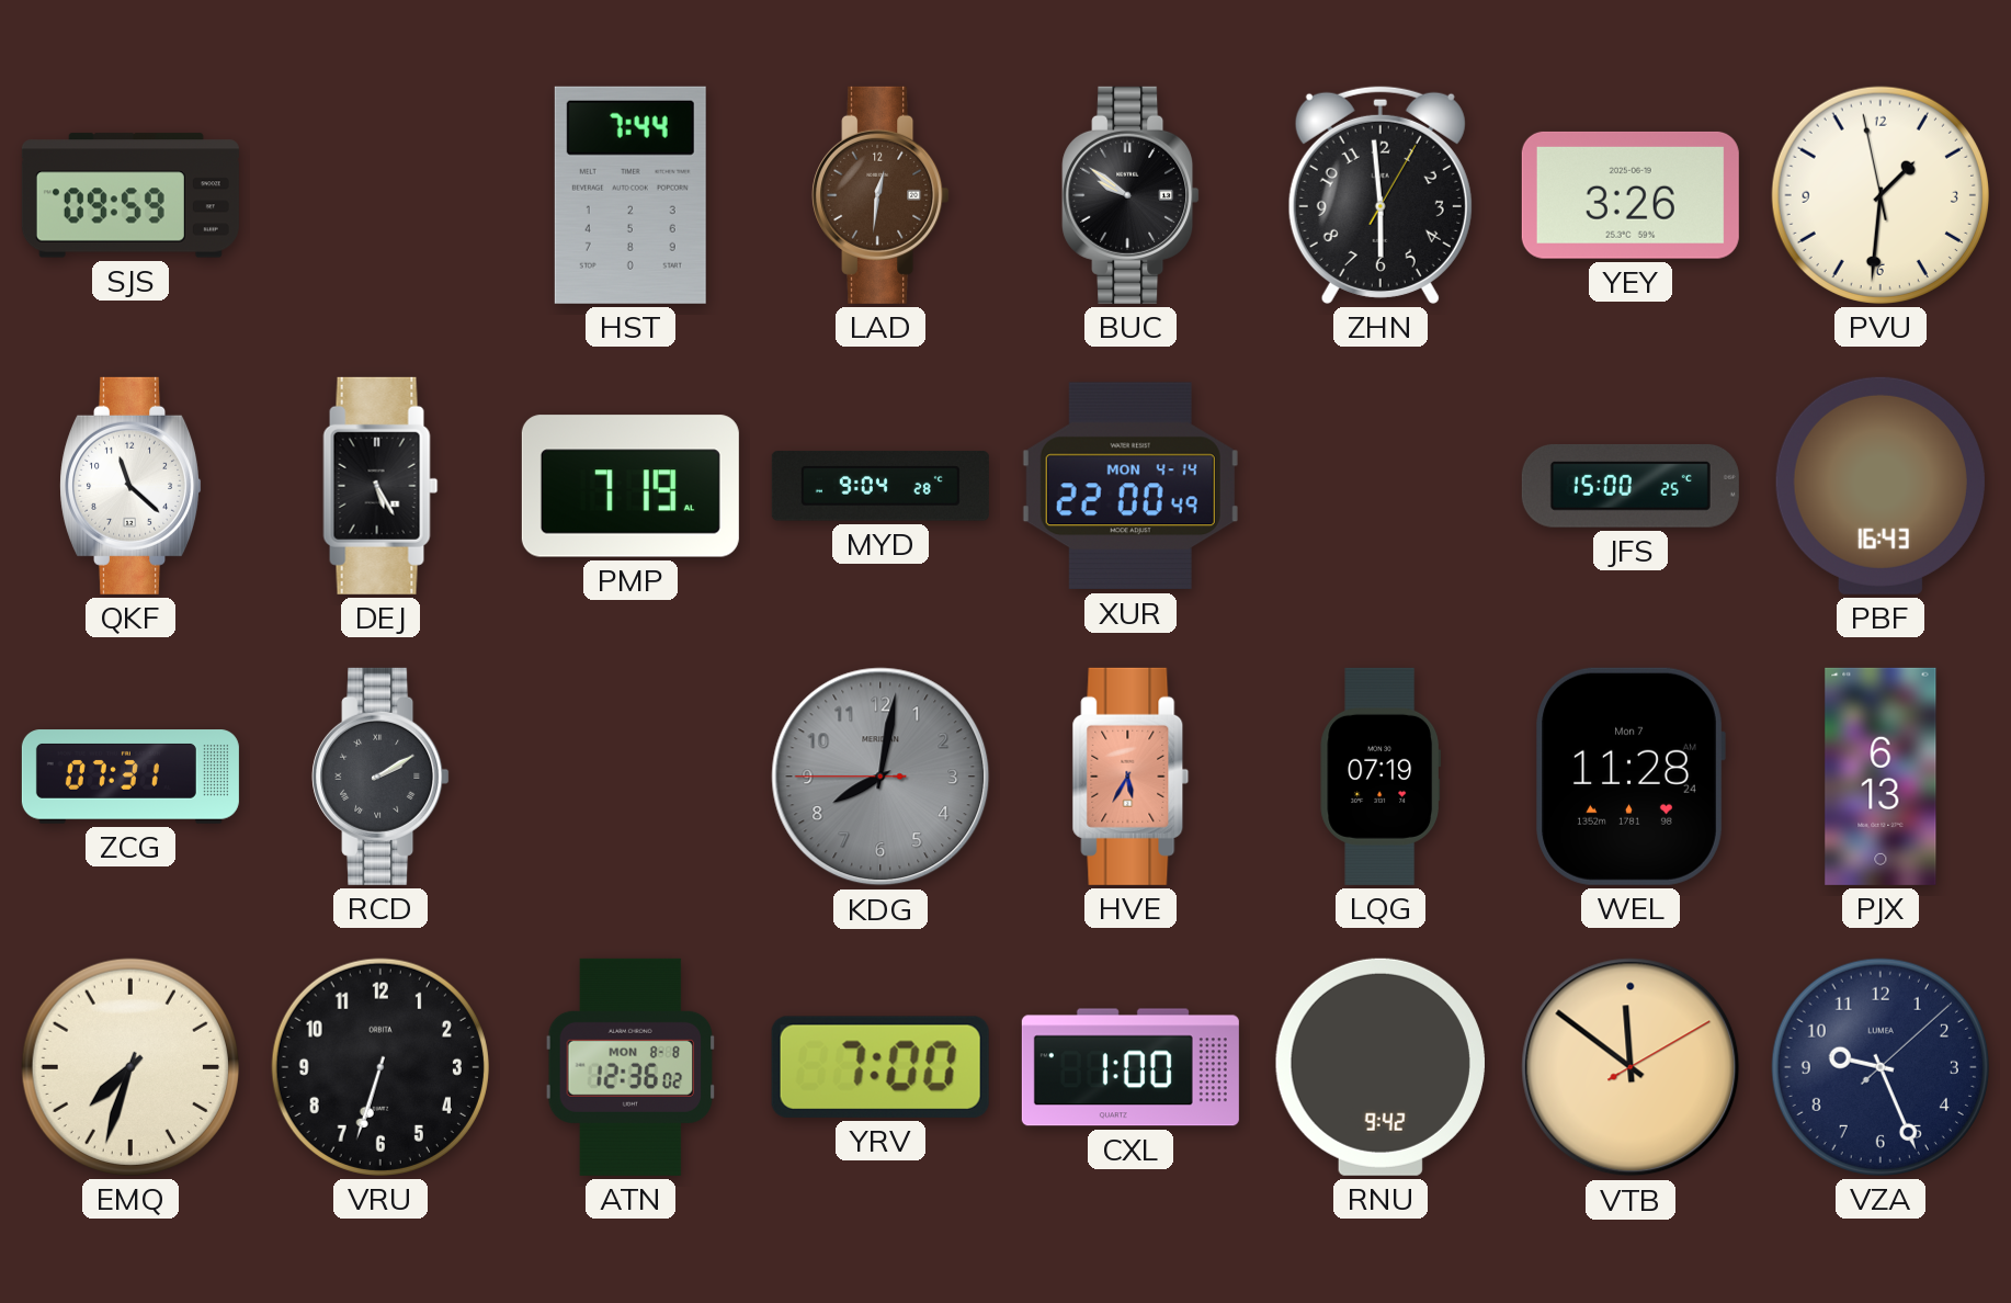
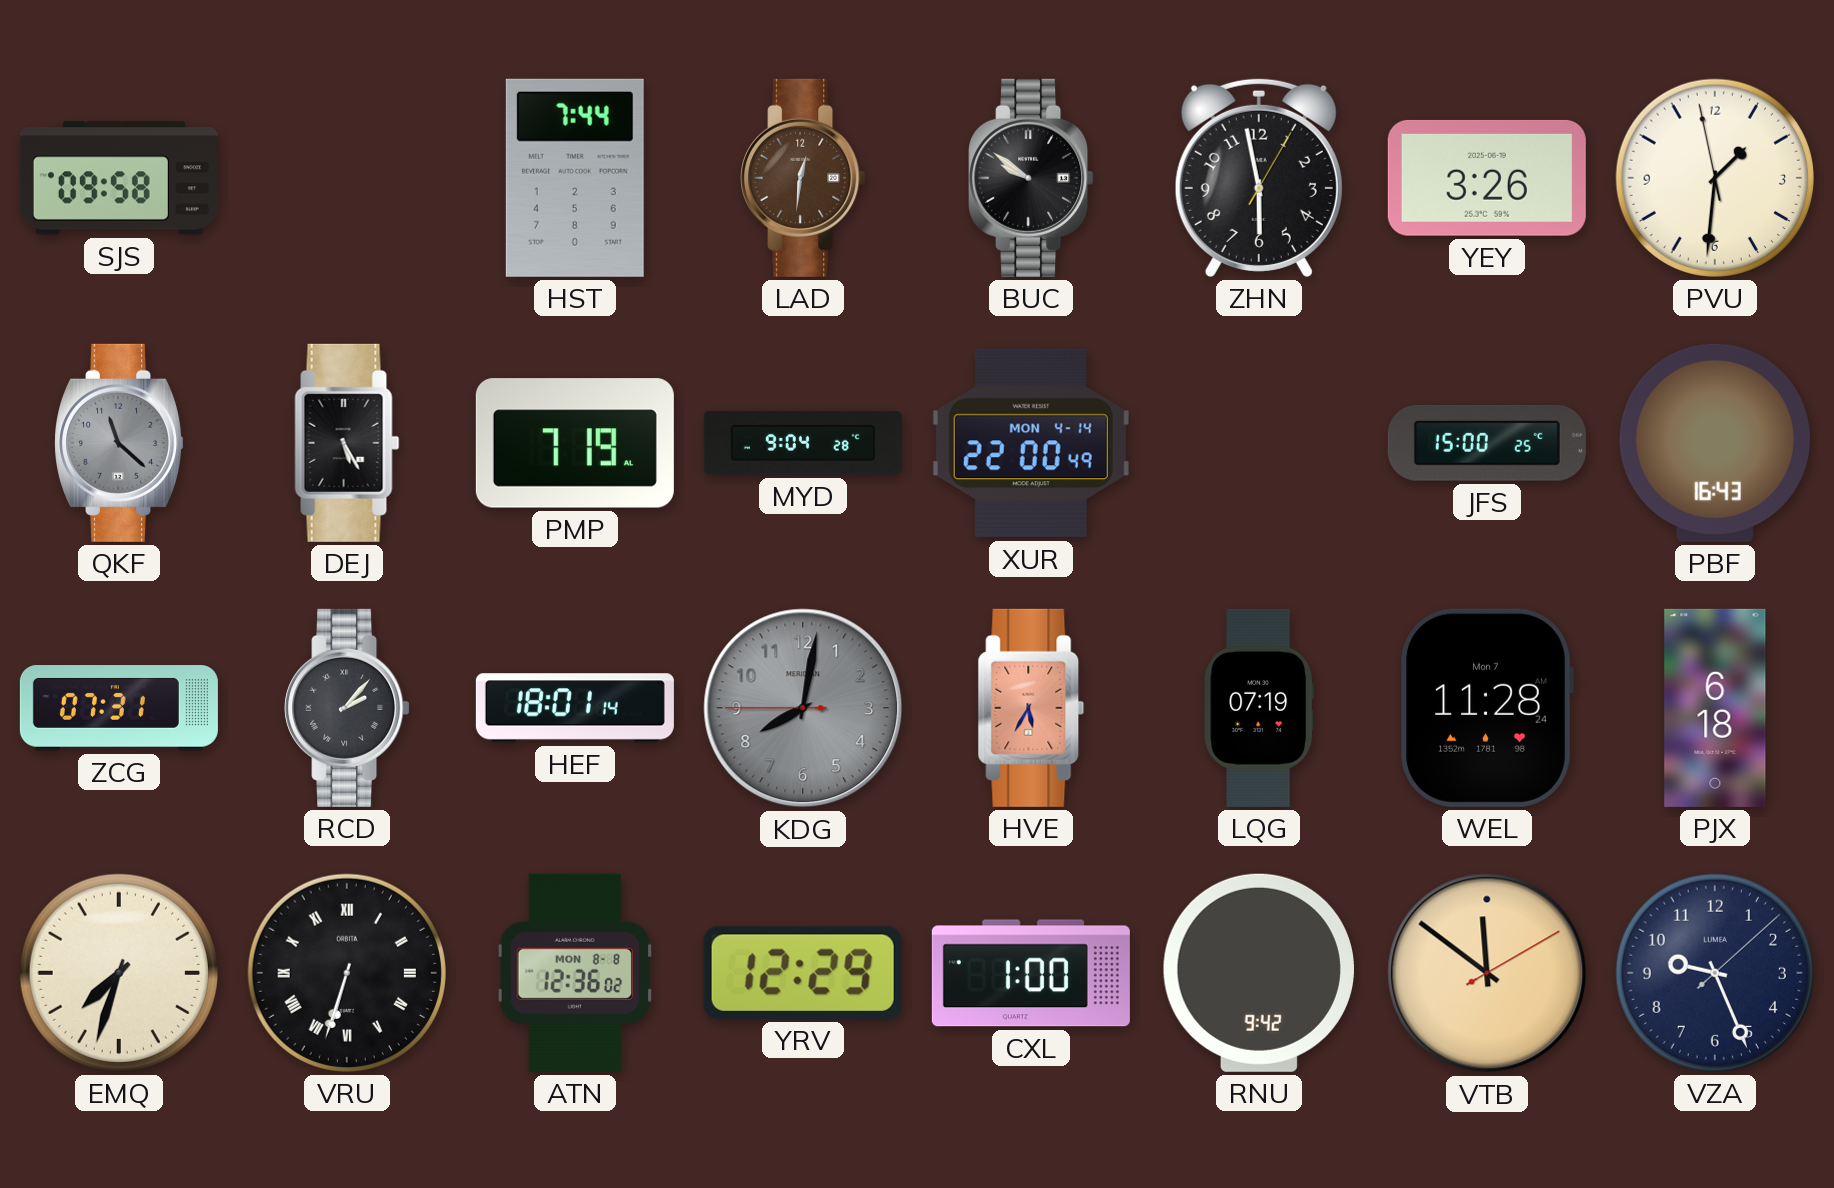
SJS: 09:59 -> 09:58
ZHN: 5:59 -> 5:58
QKF dial: white -> grey
RCD: 2:10 -> 2:07
HEF: none -> 18:01
PJX: 6:13 -> 6:18
VRU numerals: Arabic -> Roman
YRV: 7:00 -> 12:29
